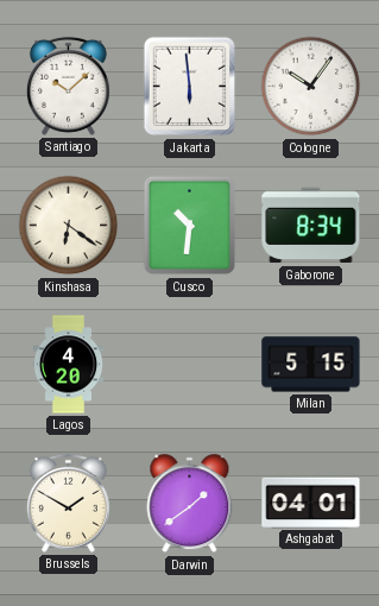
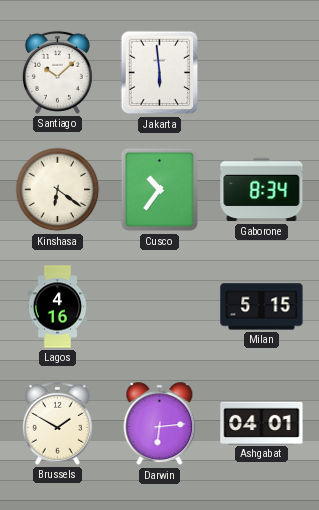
Cologne: 10:06 -> none
Cusco: 10:31 -> 10:36
Lagos: 4:20 -> 4:16
Darwin: 1:39 -> 6:14
